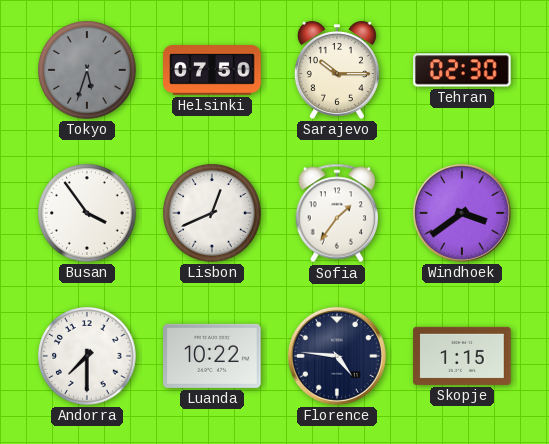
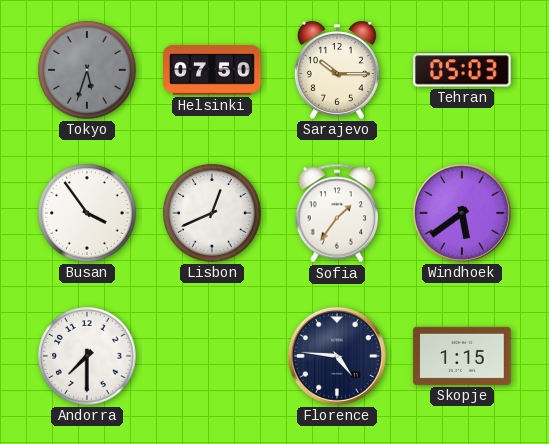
Tehran: 02:30 -> 05:03
Windhoek: 3:39 -> 5:39
Luanda: 10:22 -> none
